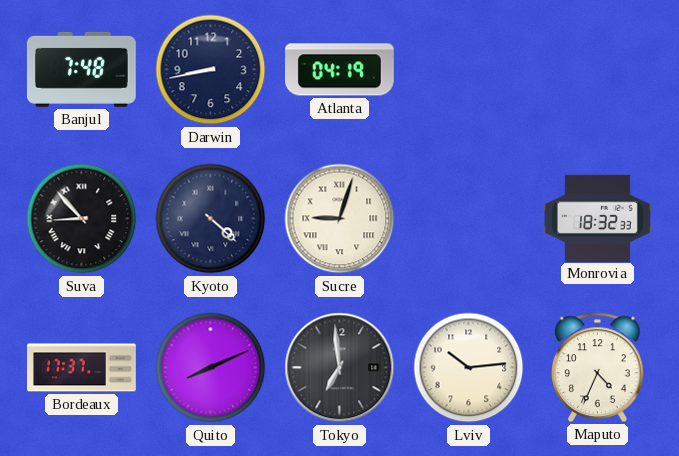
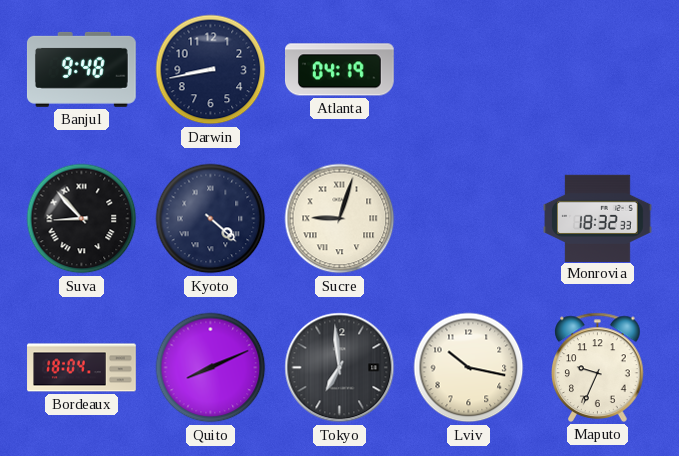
Banjul: 7:48 -> 9:48
Bordeaux: 17:37 -> 18:04
Lviv: 10:14 -> 10:17
Maputo: 4:34 -> 9:34
